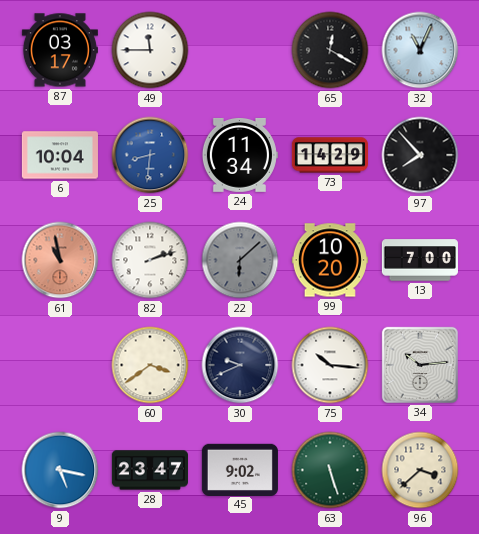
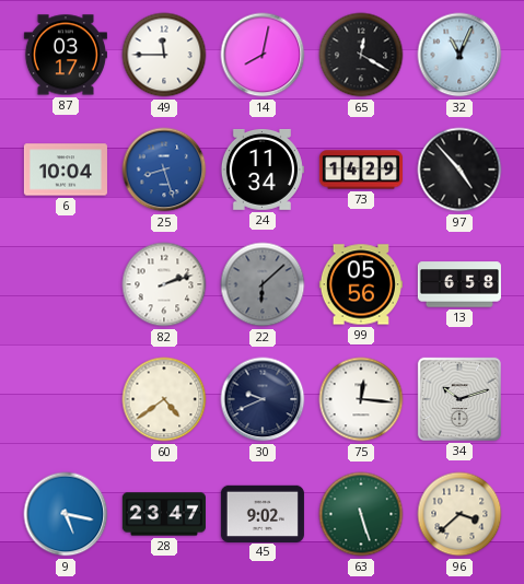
14: none -> 8:02
25: 8:31 -> 8:27
97: 7:53 -> 4:53
61: 10:58 -> none
99: 10:20 -> 05:56
13: 7:00 -> 6:58
60: 3:39 -> 4:39
75: 10:16 -> 12:16
34: 10:14 -> 10:12
